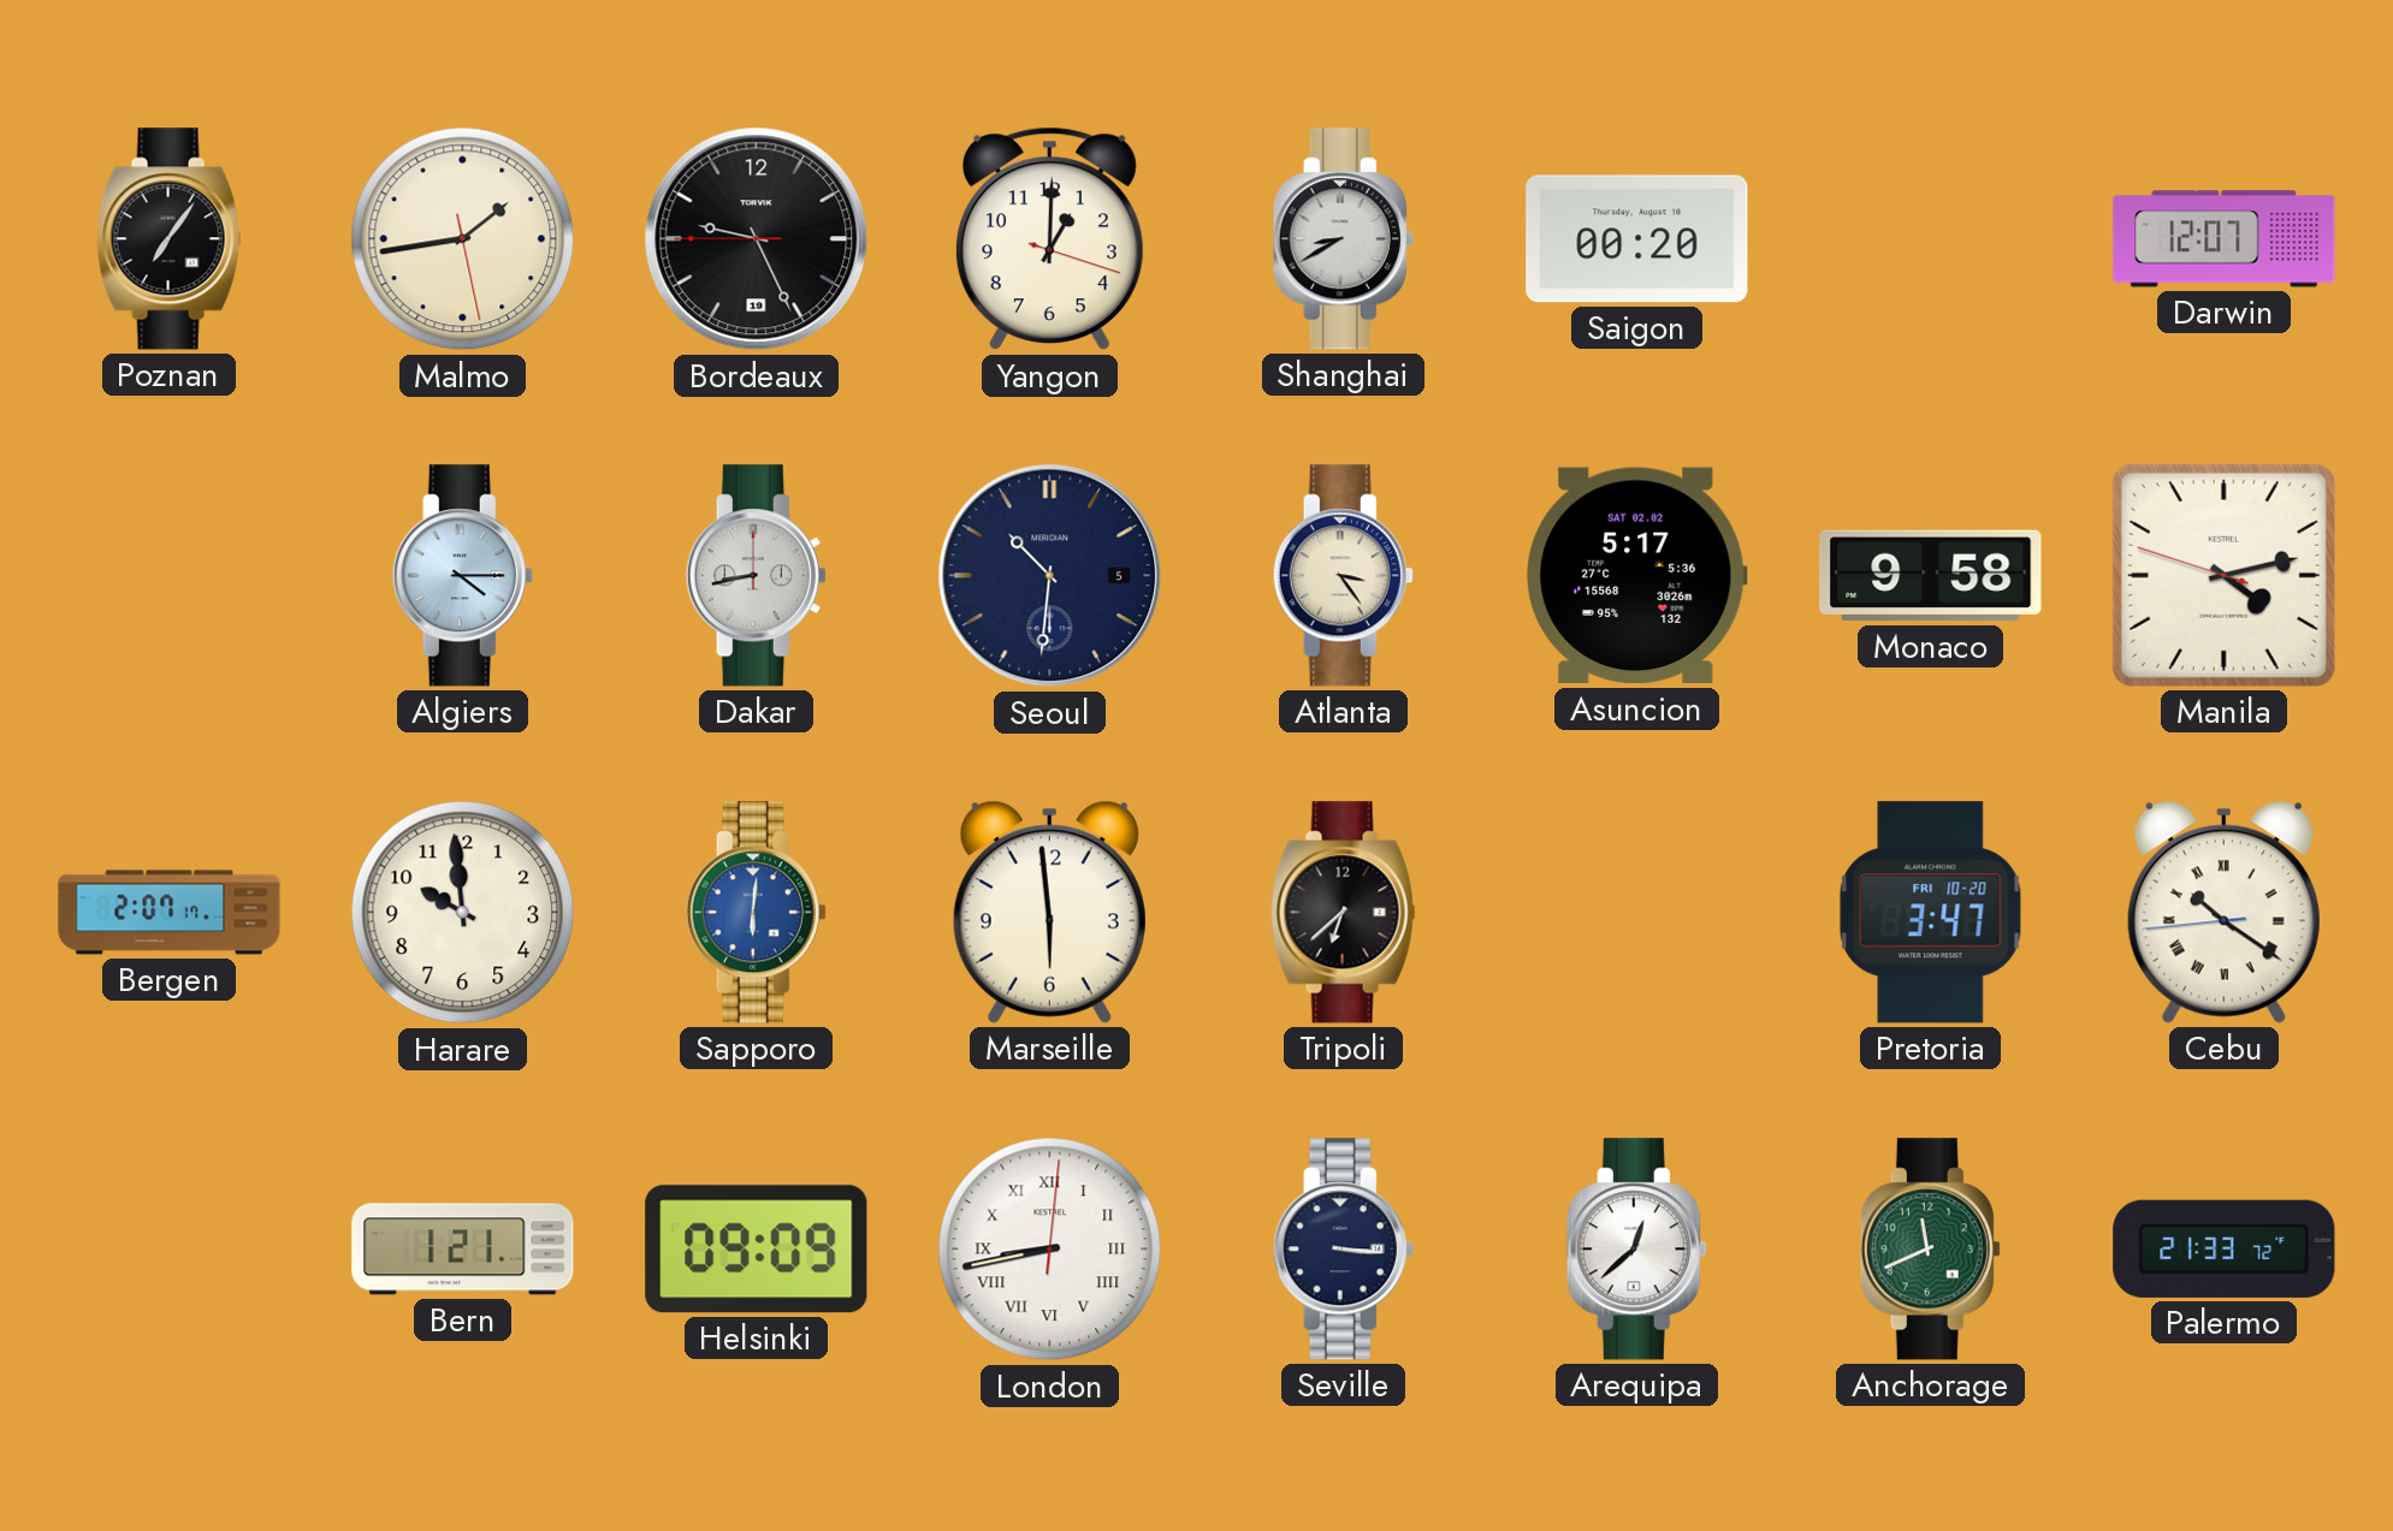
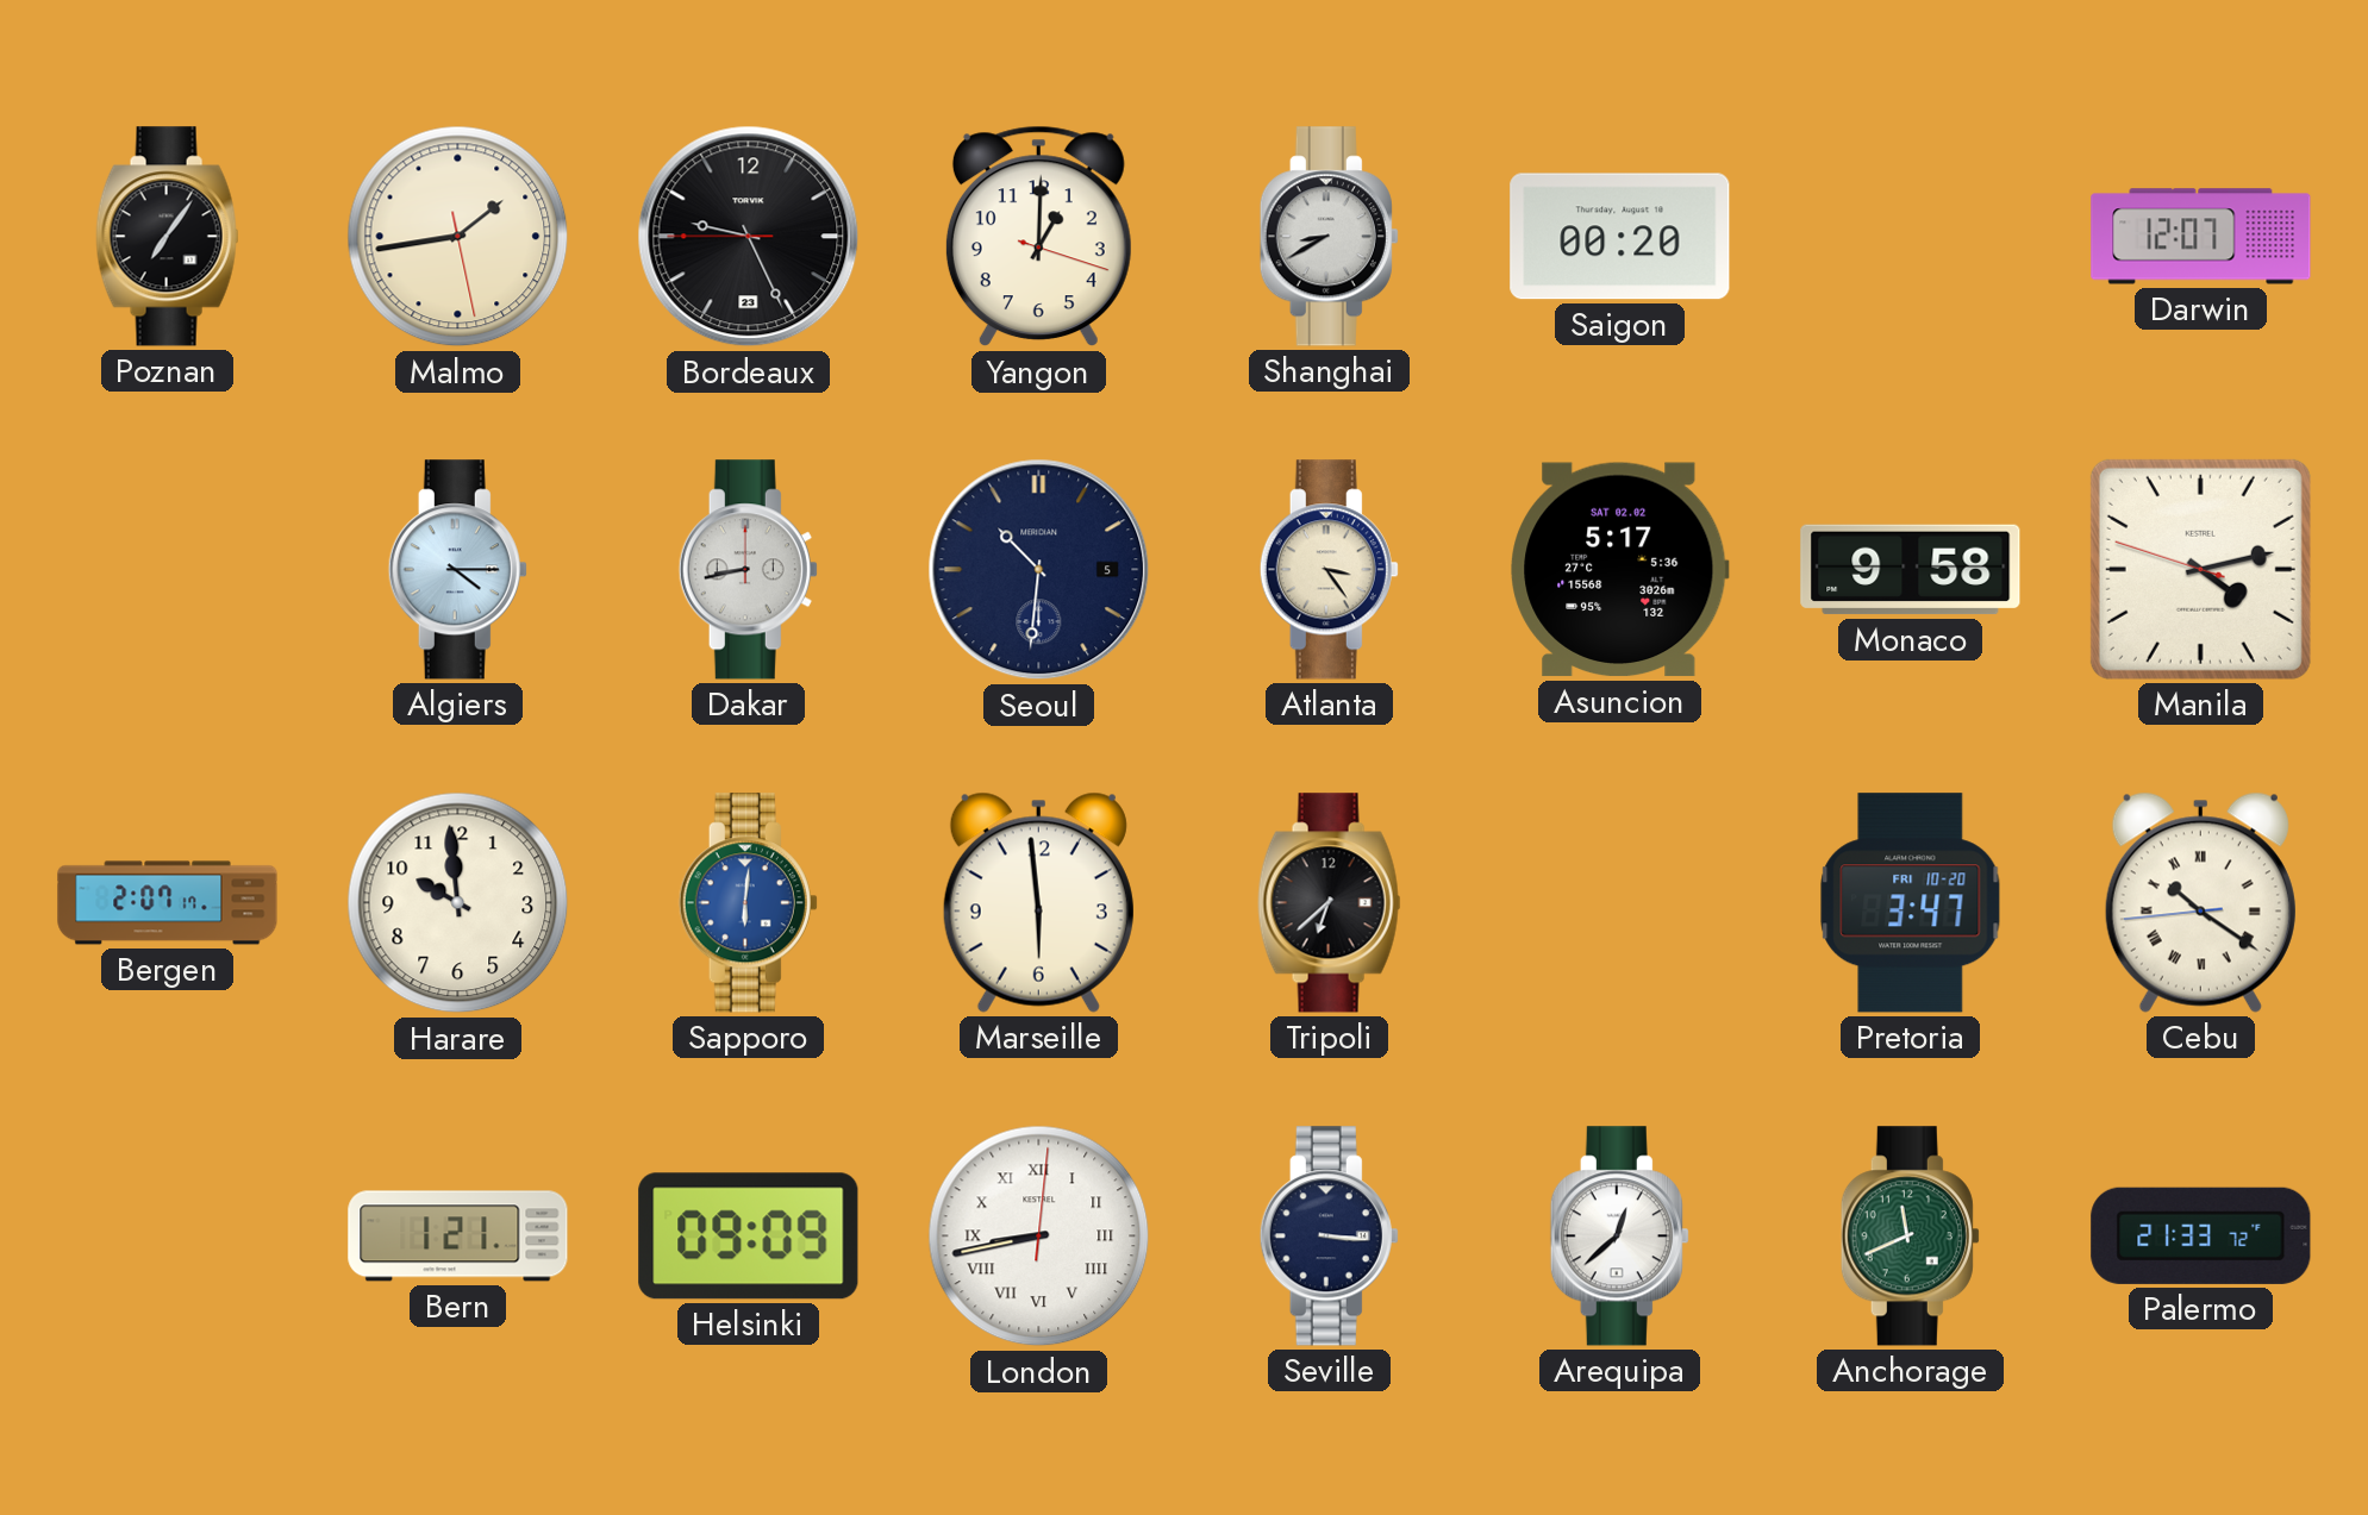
Bordeaux date: 19 -> 23
